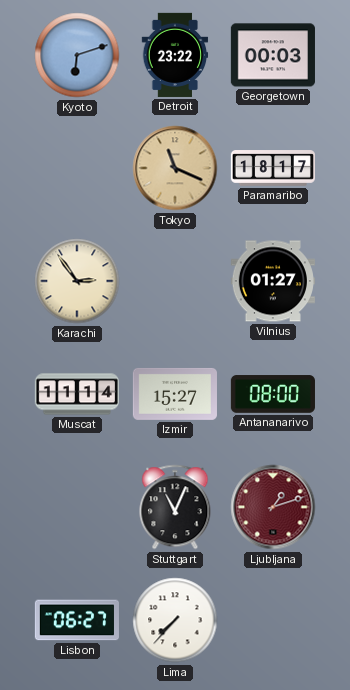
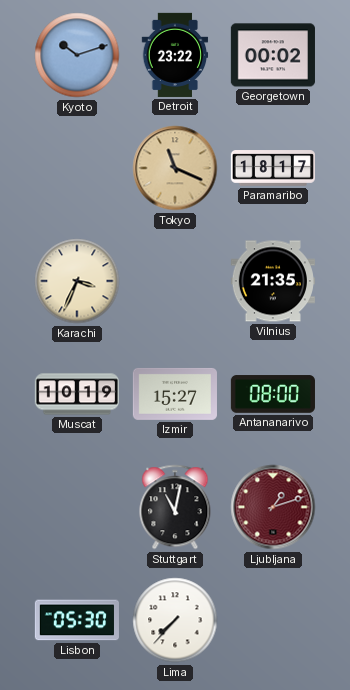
Kyoto: 6:12 -> 10:12
Georgetown: 00:03 -> 00:02
Karachi: 2:54 -> 3:34
Vilnius: 01:27 -> 21:35
Muscat: 11:14 -> 10:19
Stuttgart: 11:04 -> 11:02
Lisbon: 06:27 -> 05:30
